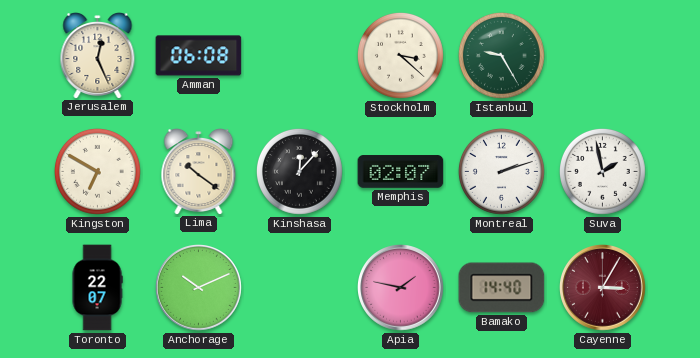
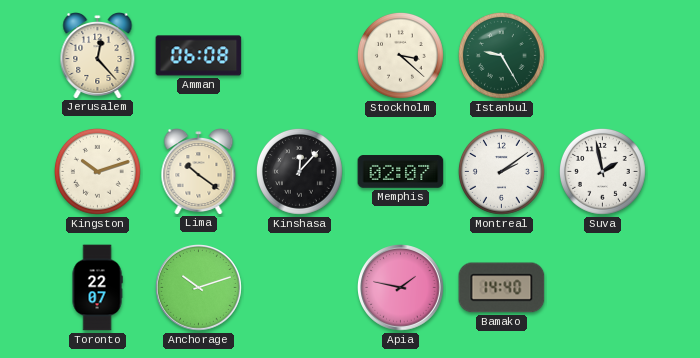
Jerusalem: 12:26 -> 12:23
Kingston: 6:50 -> 10:12
Montreal: 2:12 -> 2:09
Anchorage: 10:11 -> 10:12
Cayenne: 3:05 -> none
